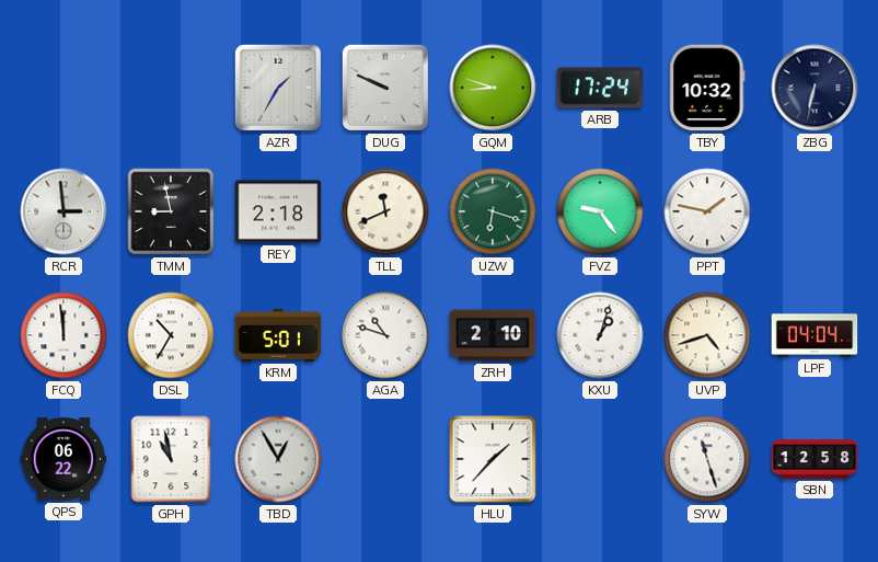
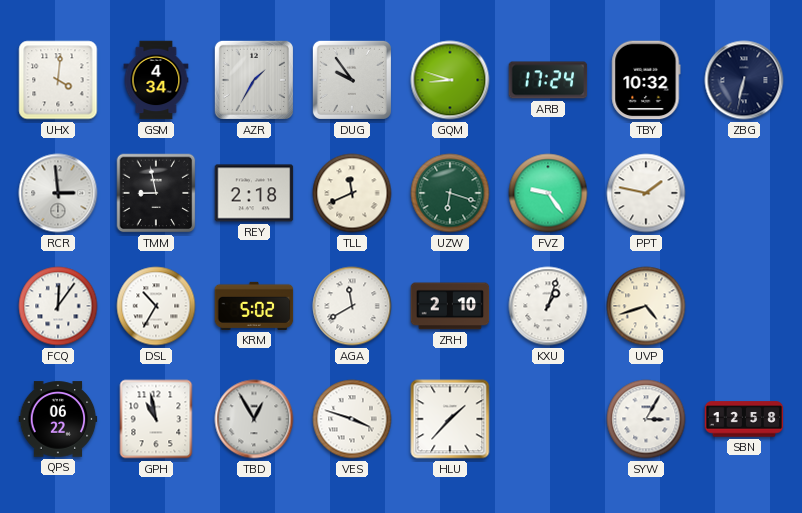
UHX: none -> 4:01
GSM: none -> 4:34
DUG: 9:49 -> 9:54
FCQ: 11:59 -> 12:06
KRM: 5:01 -> 5:02
AGA: 10:48 -> 11:40
LPF: 04:04 -> none
VES: none -> 3:48
SYW: 11:27 -> 3:05
